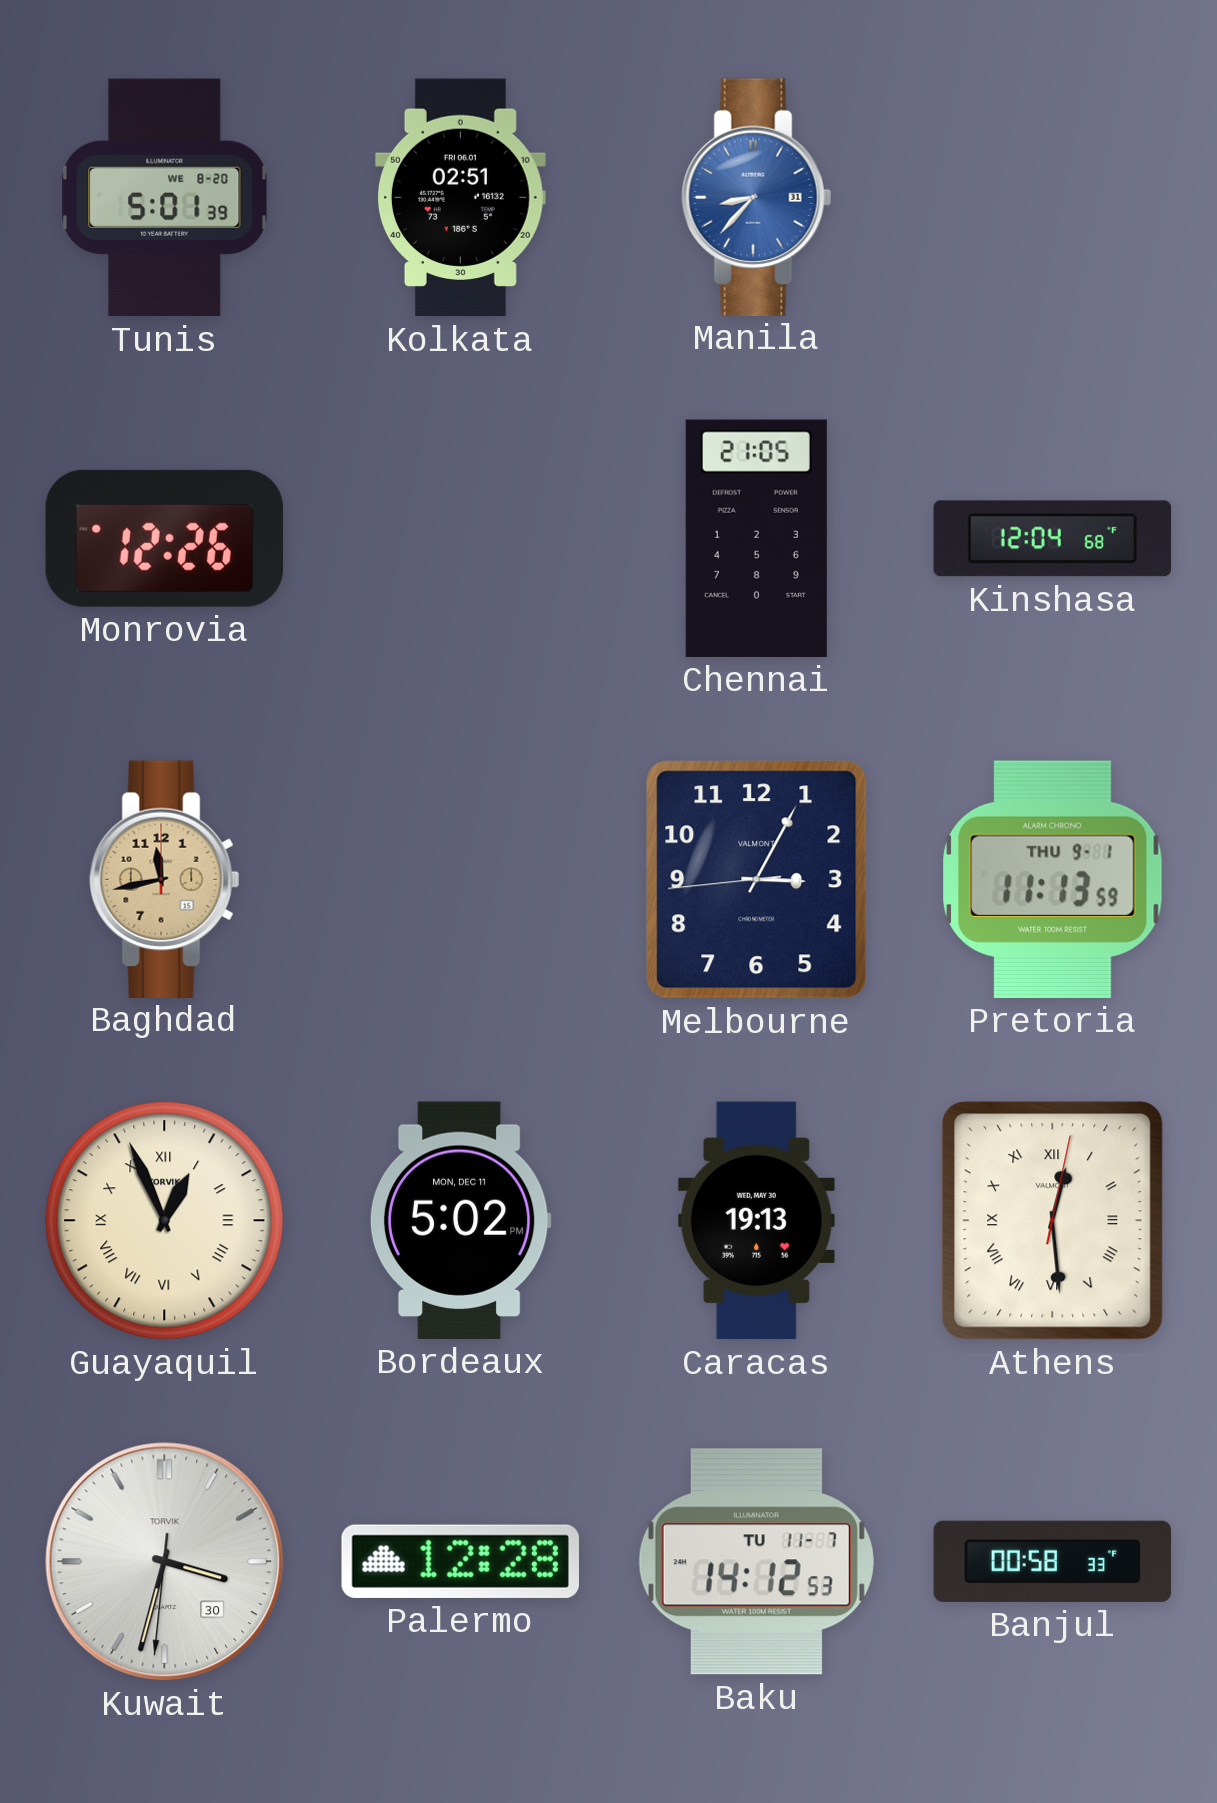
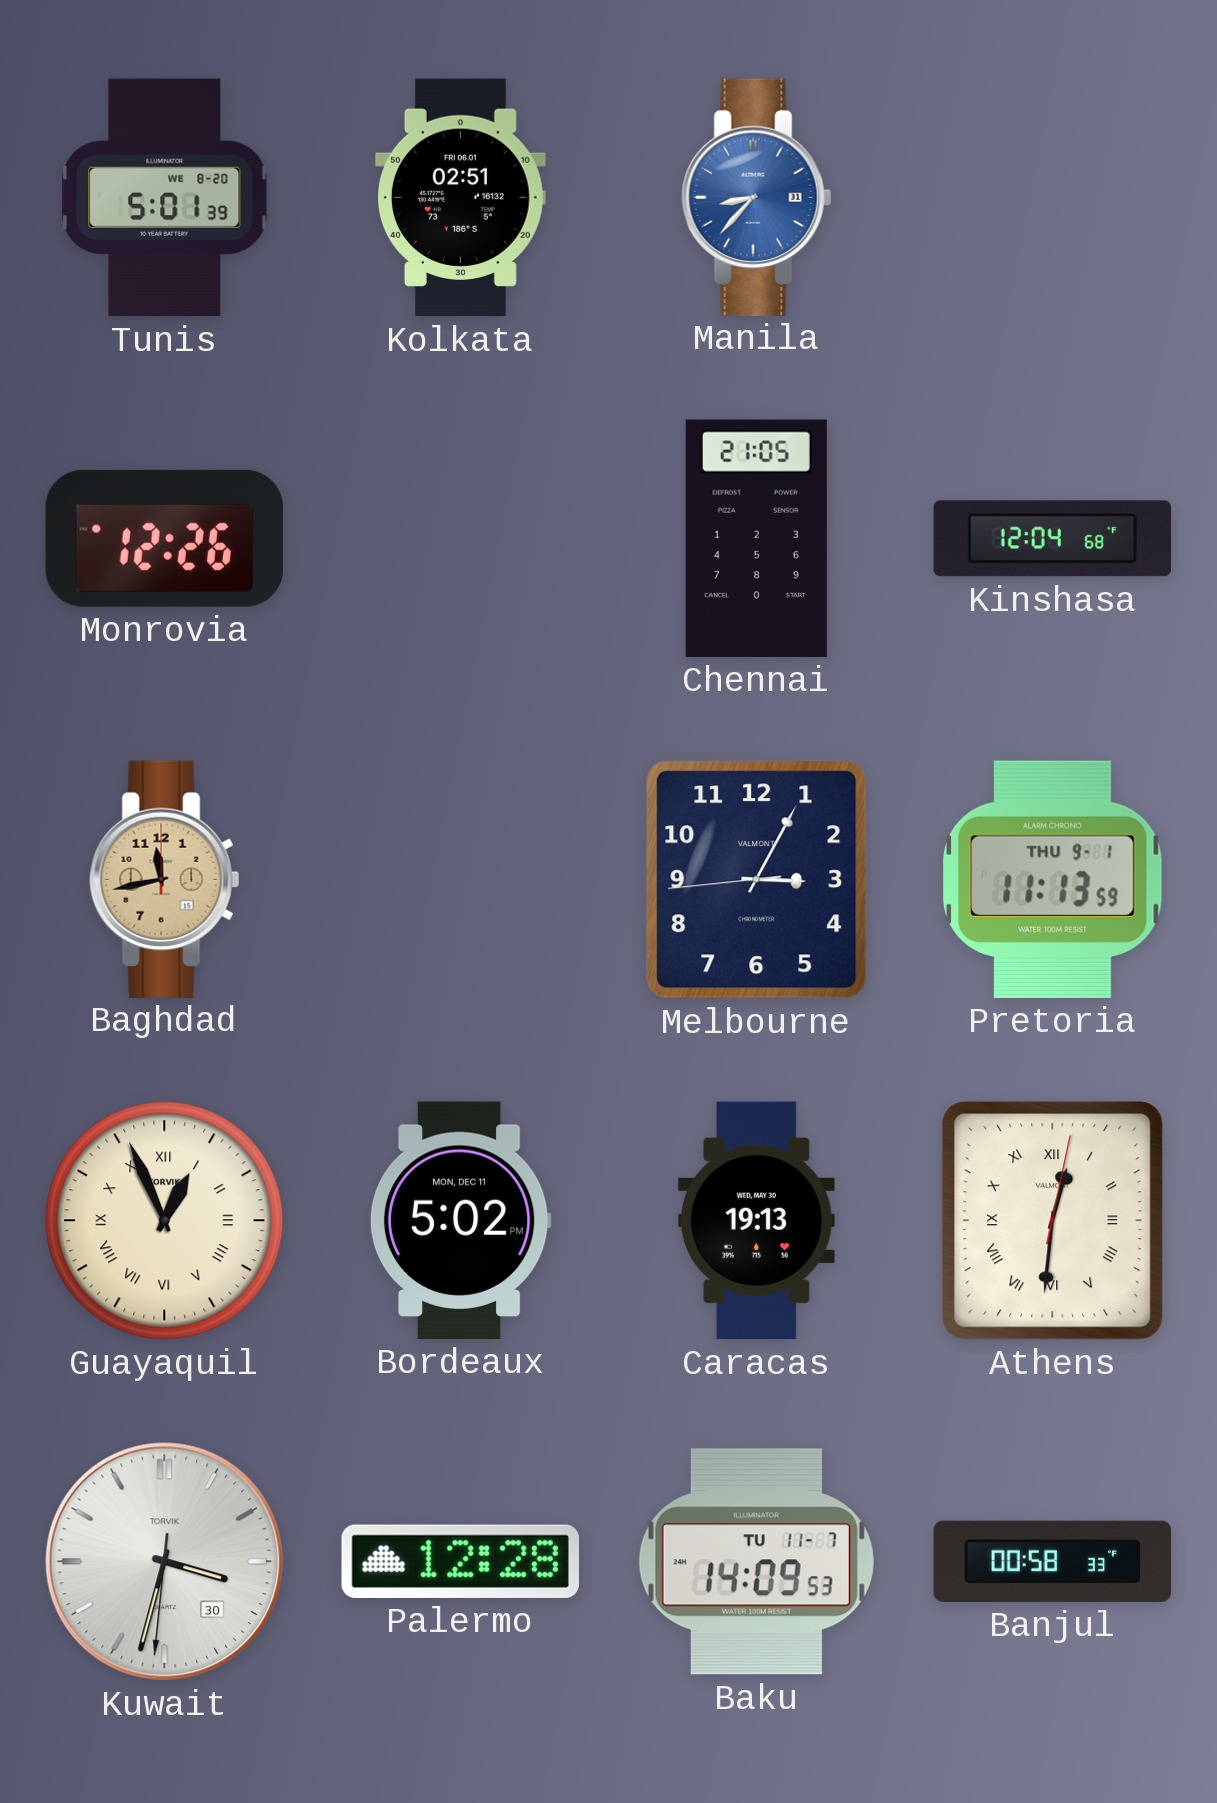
Athens: 12:29 -> 12:31
Baku: 14:12 -> 14:09
